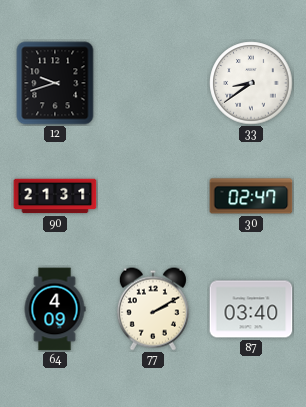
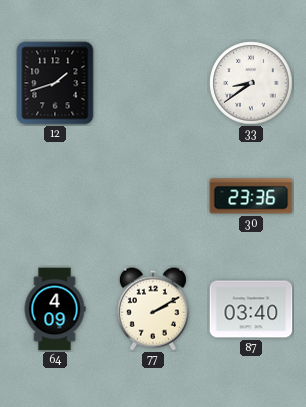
12: 9:42 -> 1:42
90: 21:31 -> none
30: 02:47 -> 23:36
